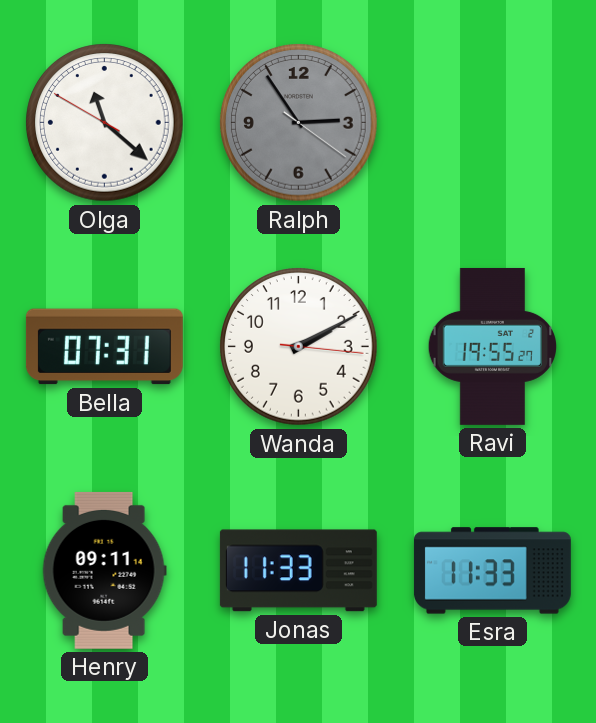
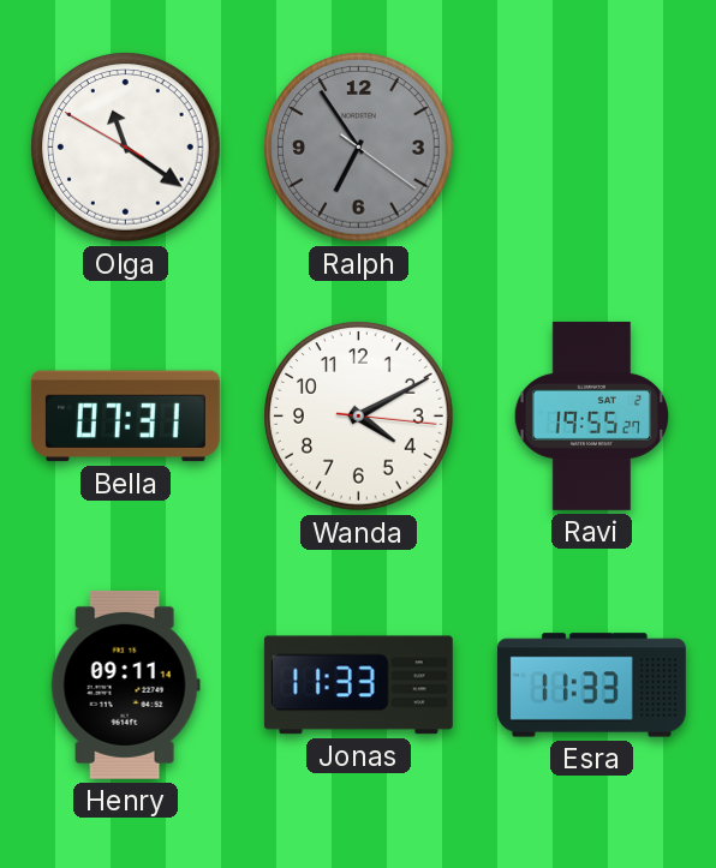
Olga: 11:21 -> 11:20
Ralph: 2:54 -> 6:54
Wanda: 2:10 -> 4:10
